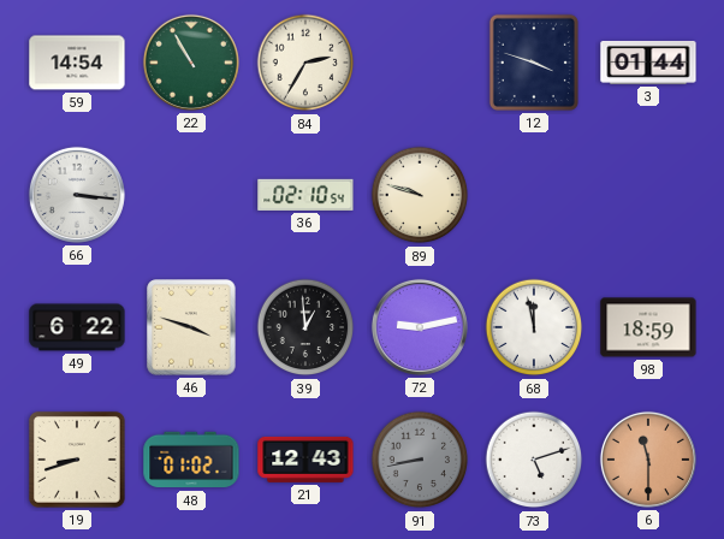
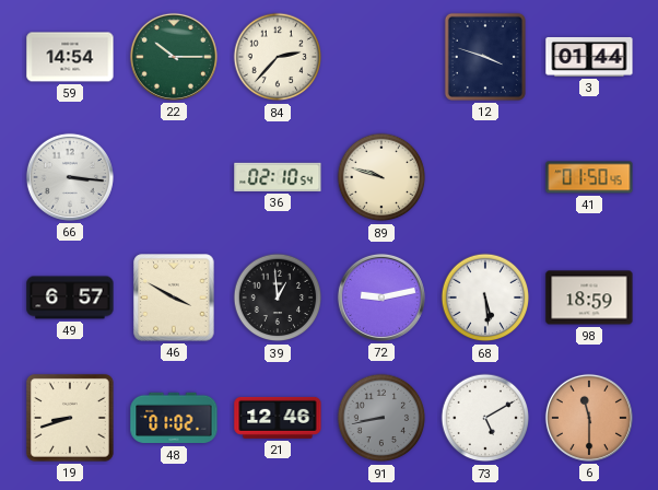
22: 10:55 -> 10:15
84: 2:35 -> 2:37
41: none -> 01:50
49: 6:22 -> 6:57
46: 3:48 -> 3:50
68: 11:58 -> 5:29
21: 12:43 -> 12:46
73: 5:12 -> 5:10
